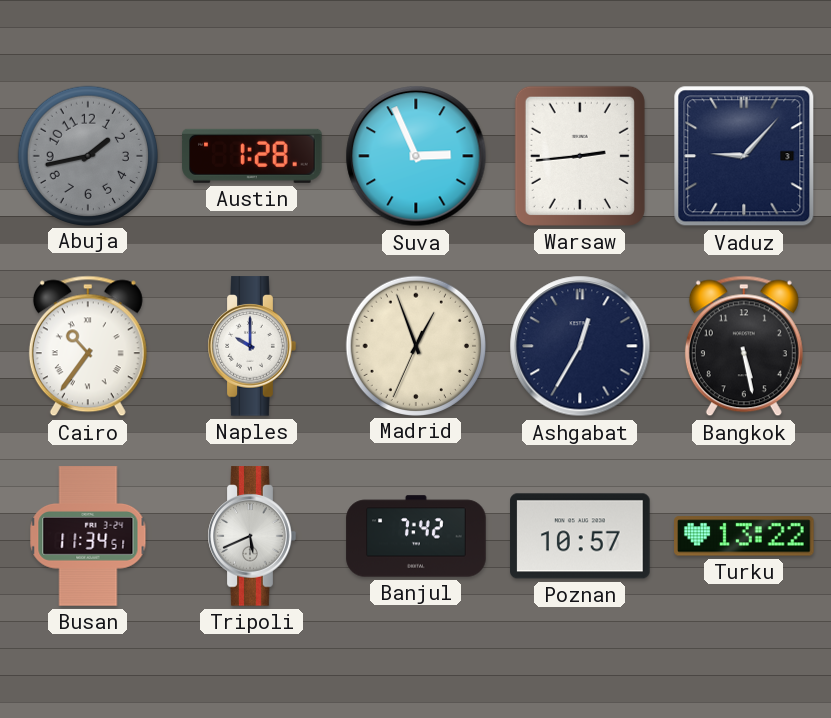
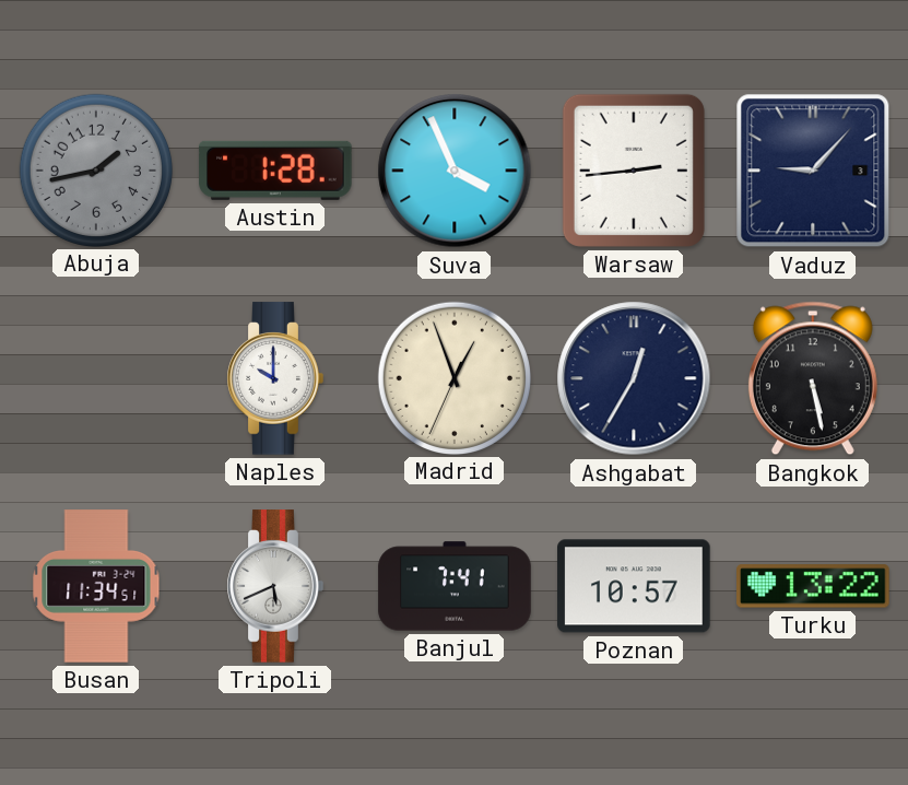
Suva: 2:56 -> 3:56
Cairo: 10:36 -> none
Banjul: 7:42 -> 7:41
